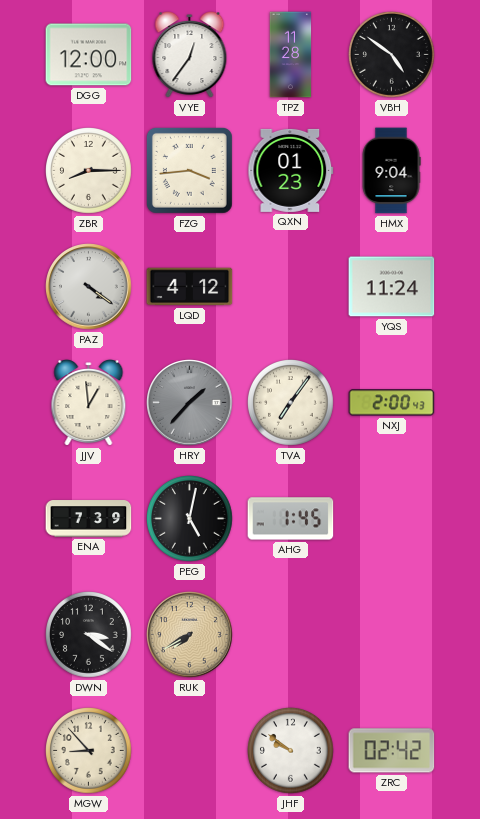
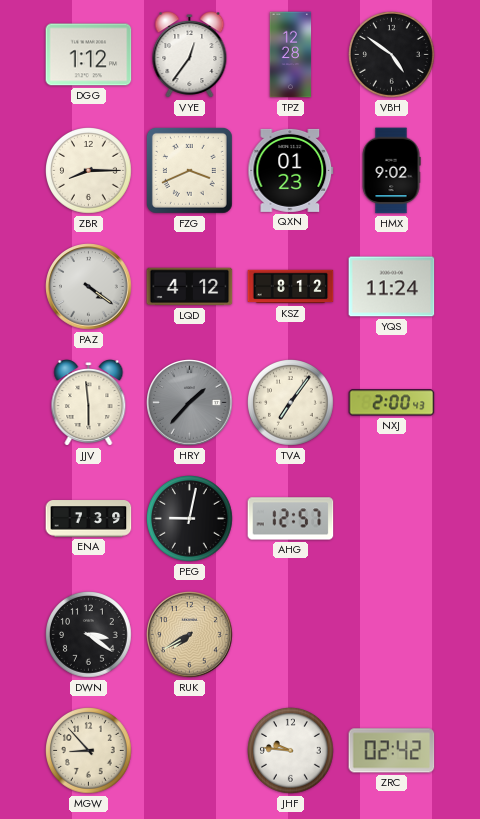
DGG: 12:00 -> 1:12
TPZ: 11:28 -> 12:28
FZG: 3:44 -> 3:41
HMX: 9:04 -> 9:02
KSZ: none -> 8:12
JJV: 12:59 -> 5:59
PEG: 5:02 -> 9:02
AHG: 1:45 -> 12:57
JHF: 9:51 -> 9:46
